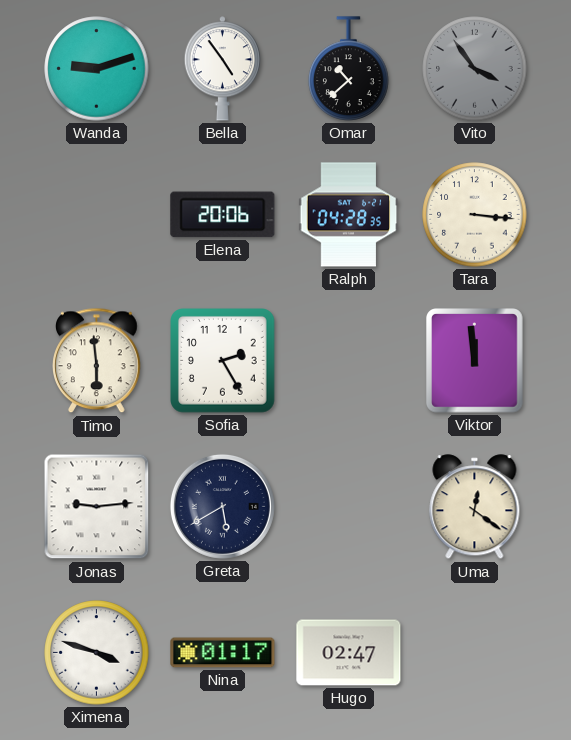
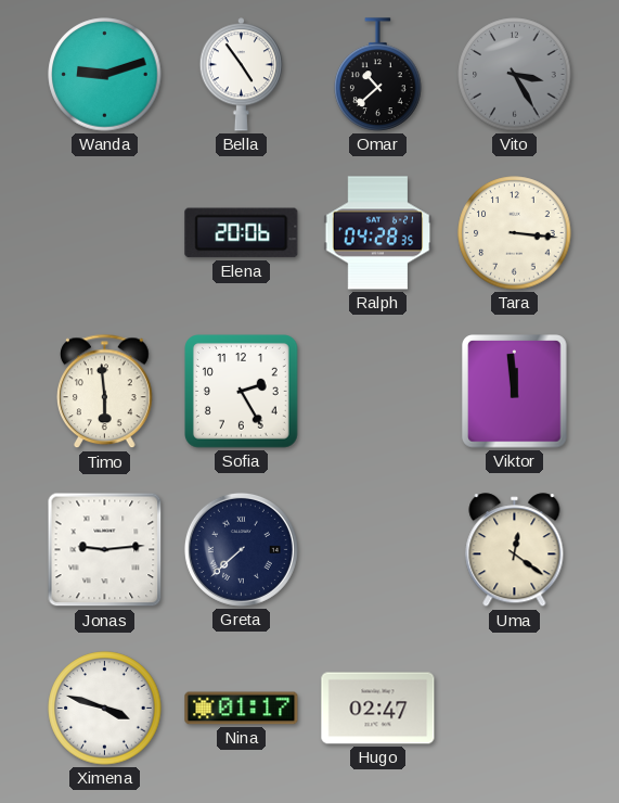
Vito: 3:54 -> 3:25
Greta: 5:40 -> 7:38
